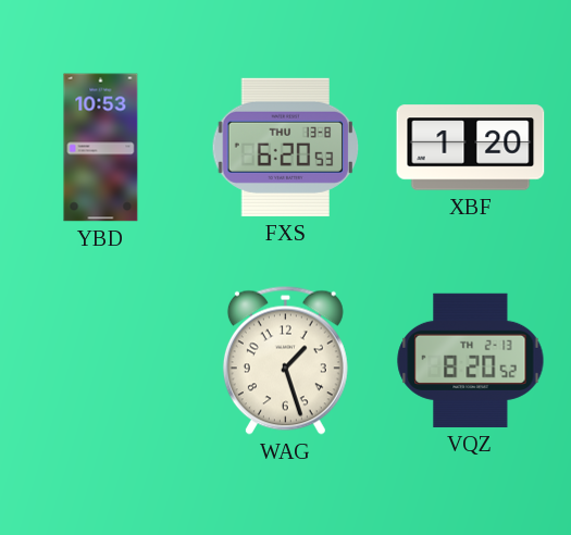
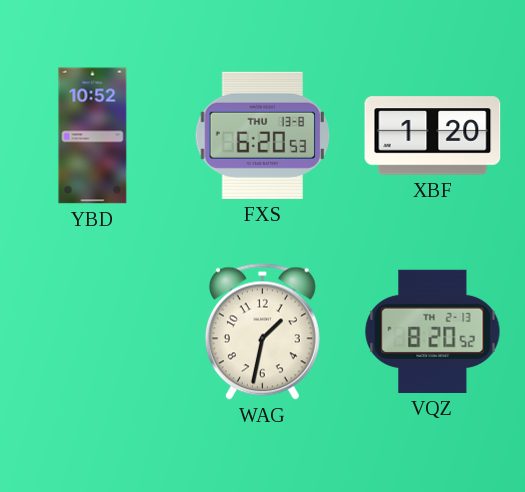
YBD: 10:53 -> 10:52
WAG: 1:27 -> 1:32
